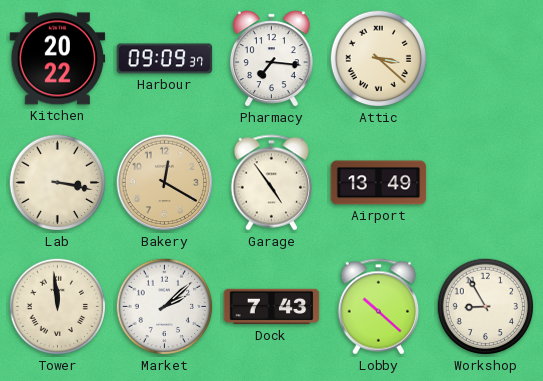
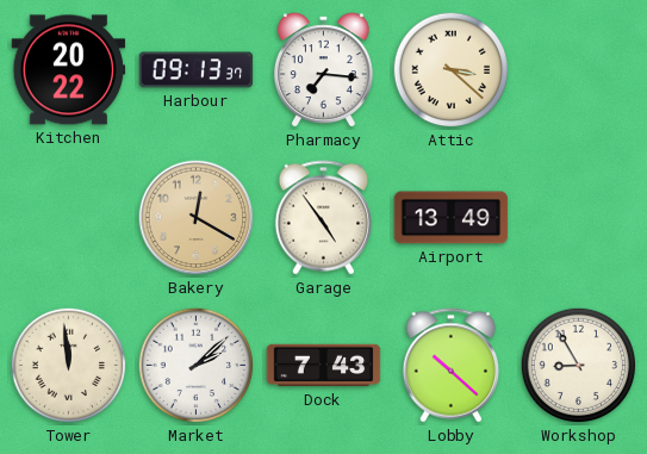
Harbour: 09:09 -> 09:13
Lab: 3:17 -> none
